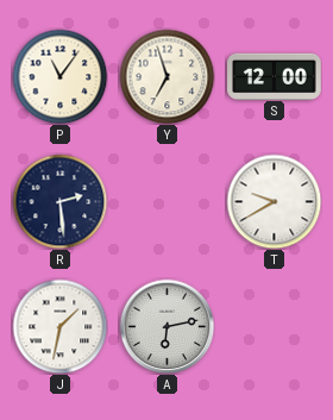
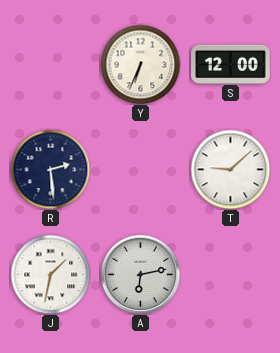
P: 11:06 -> none
Y: 6:57 -> 6:34
T: 9:40 -> 9:08
